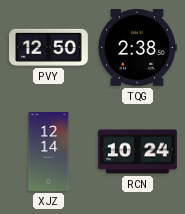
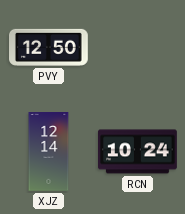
TQG: 2:38 -> none
